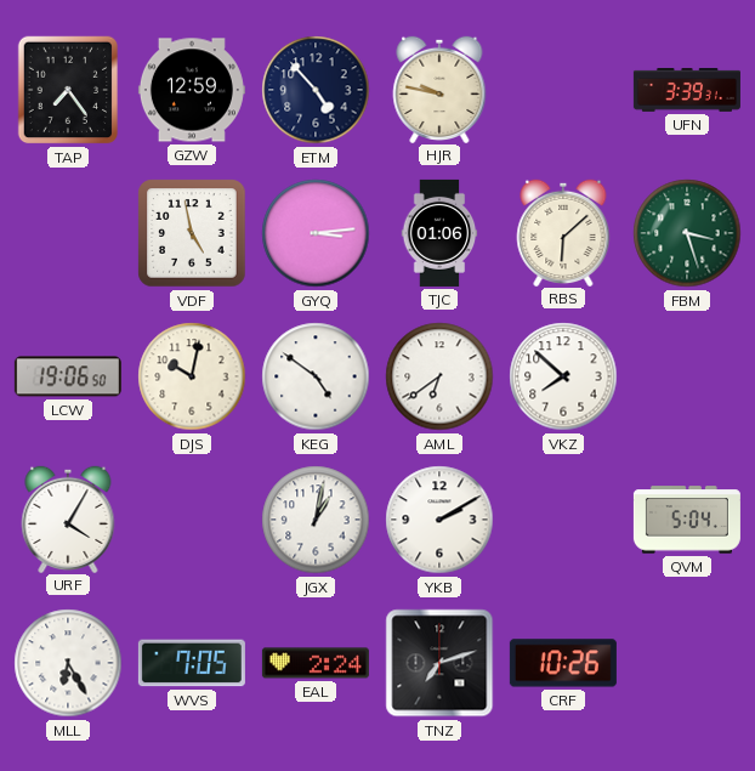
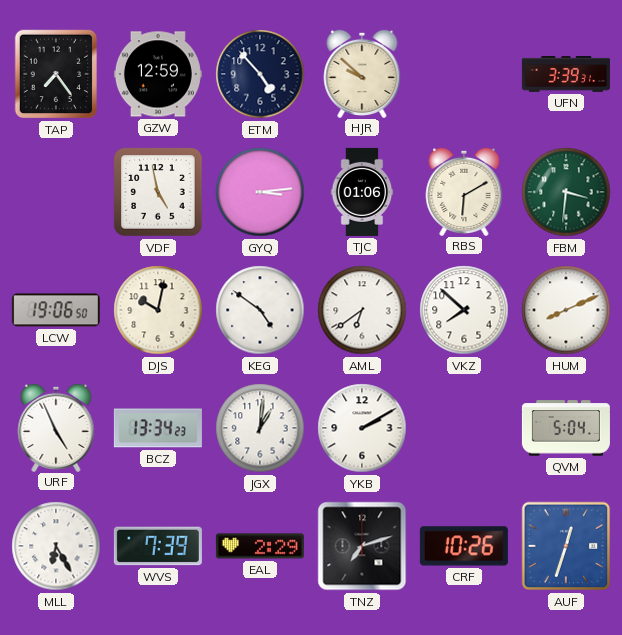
HJR: 9:47 -> 9:52
RBS: 6:08 -> 6:10
FBM: 3:27 -> 3:31
HUM: none -> 8:11
URF: 4:05 -> 4:56
BCZ: none -> 13:34
JGX: 1:02 -> 1:01
WVS: 7:05 -> 7:39
EAL: 2:24 -> 2:29
AUF: none -> 12:33
